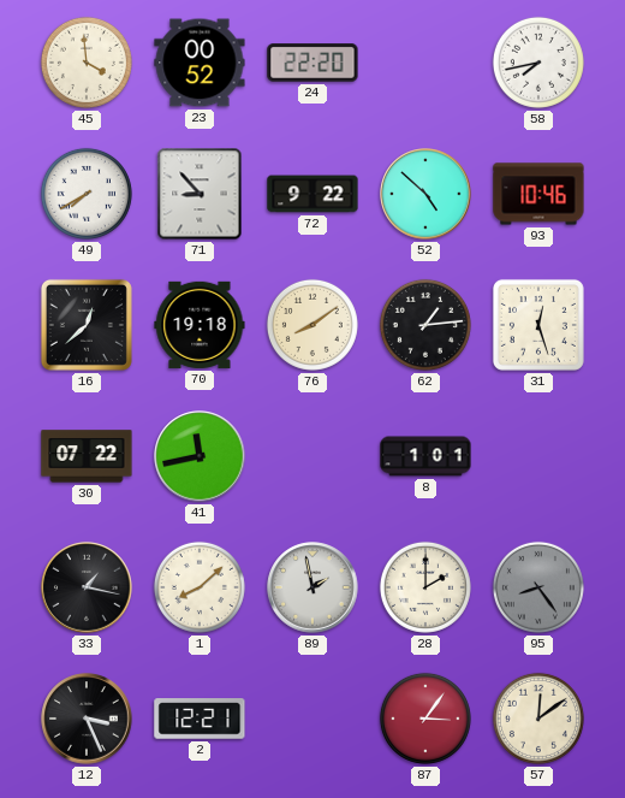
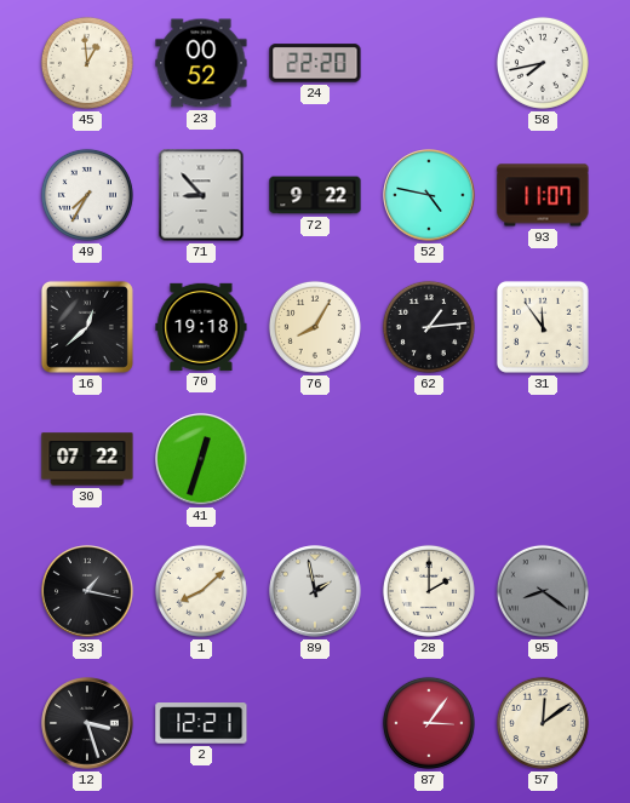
45: 3:59 -> 12:59
49: 7:40 -> 7:35
52: 4:52 -> 4:47
93: 10:46 -> 11:07
76: 8:09 -> 8:05
31: 12:27 -> 11:54
41: 11:43 -> 12:33
8: 1:01 -> none
95: 8:24 -> 8:21
12: 3:26 -> 3:27
